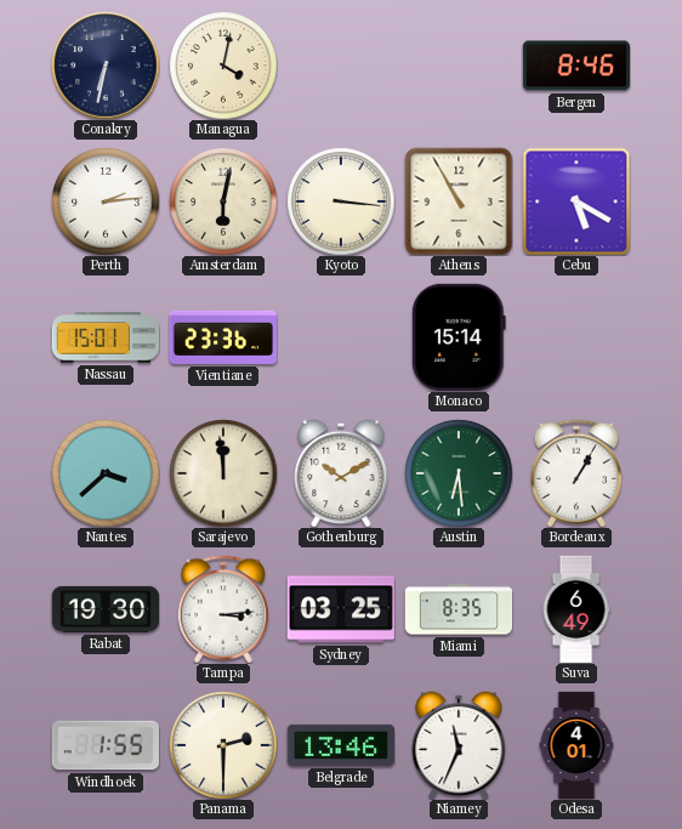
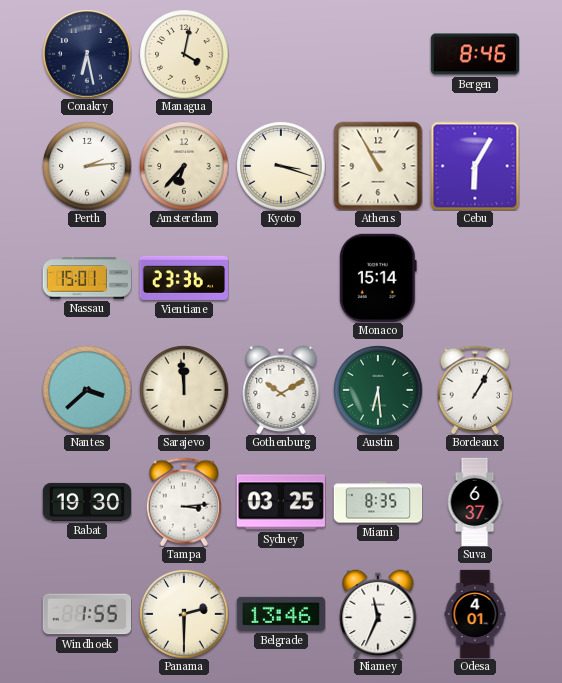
Conakry: 6:32 -> 6:28
Amsterdam: 6:02 -> 6:37
Kyoto: 3:16 -> 3:18
Cebu: 5:20 -> 6:05
Suva: 6:49 -> 6:37
